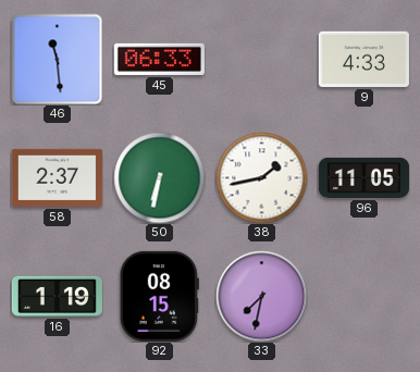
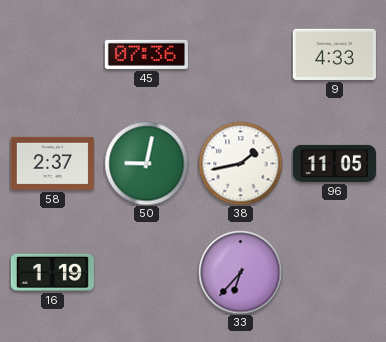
46: 11:29 -> none
45: 06:33 -> 07:36
50: 6:32 -> 9:02
92: 08:15 -> none
33: 7:32 -> 6:37
